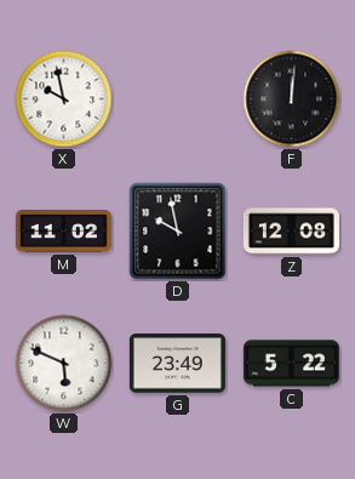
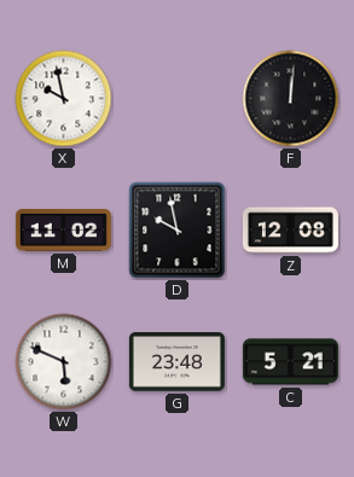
G: 23:49 -> 23:48
C: 5:22 -> 5:21
